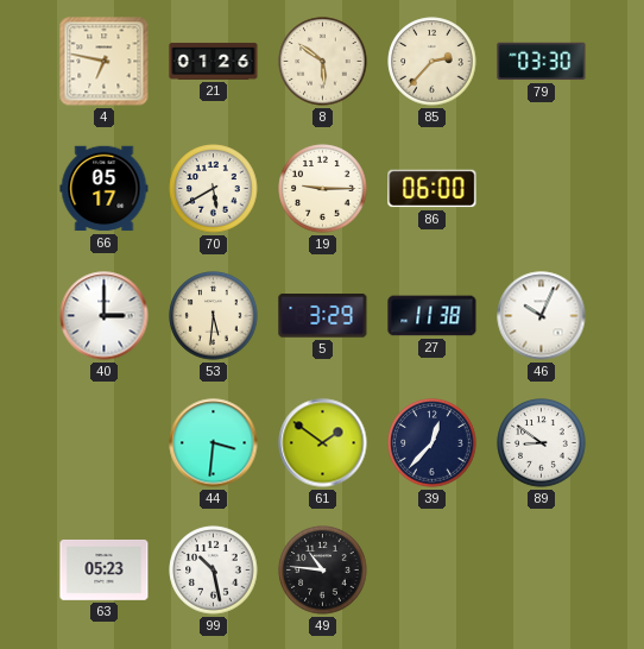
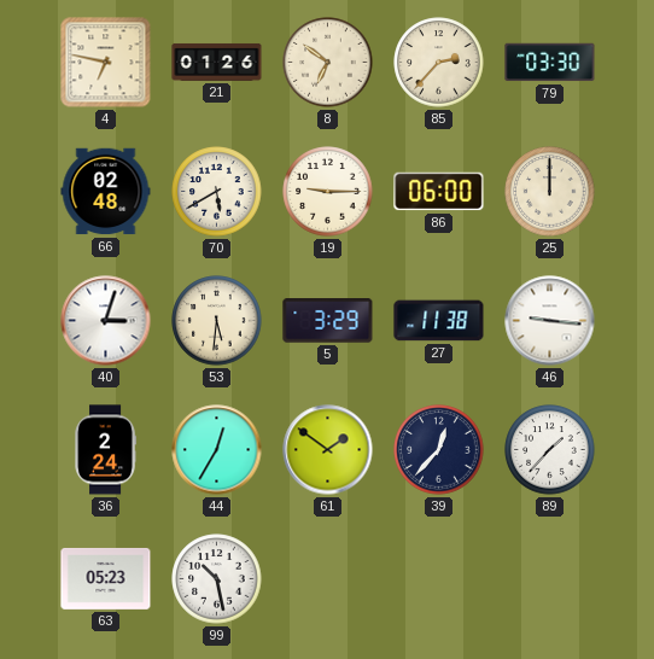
8: 5:51 -> 6:51
66: 05:17 -> 02:48
25: none -> 12:00
40: 3:00 -> 3:03
46: 10:04 -> 9:16
36: none -> 2:24
44: 3:31 -> 12:35
89: 8:51 -> 1:37
49: 10:46 -> none
